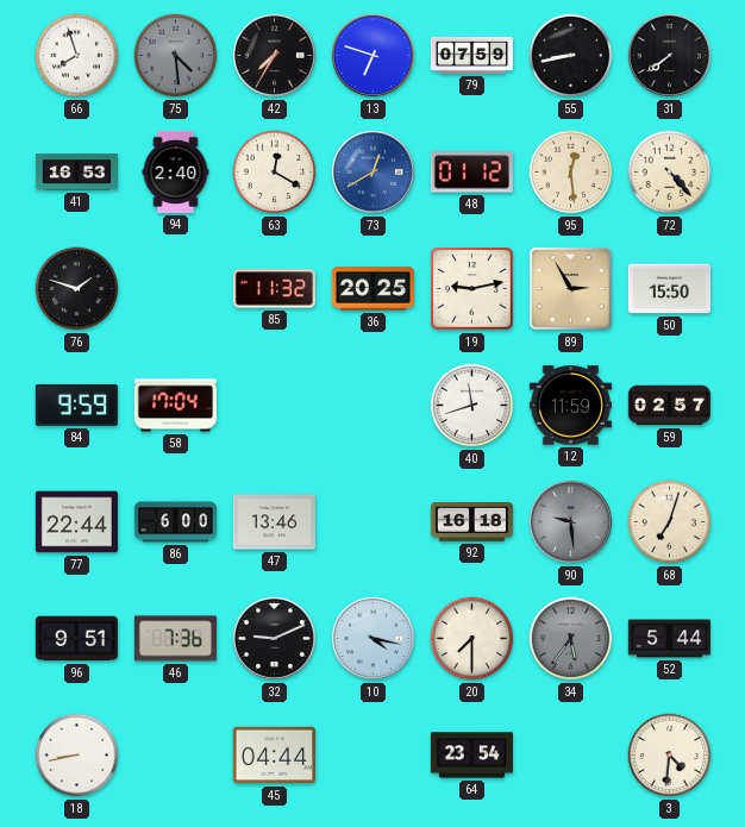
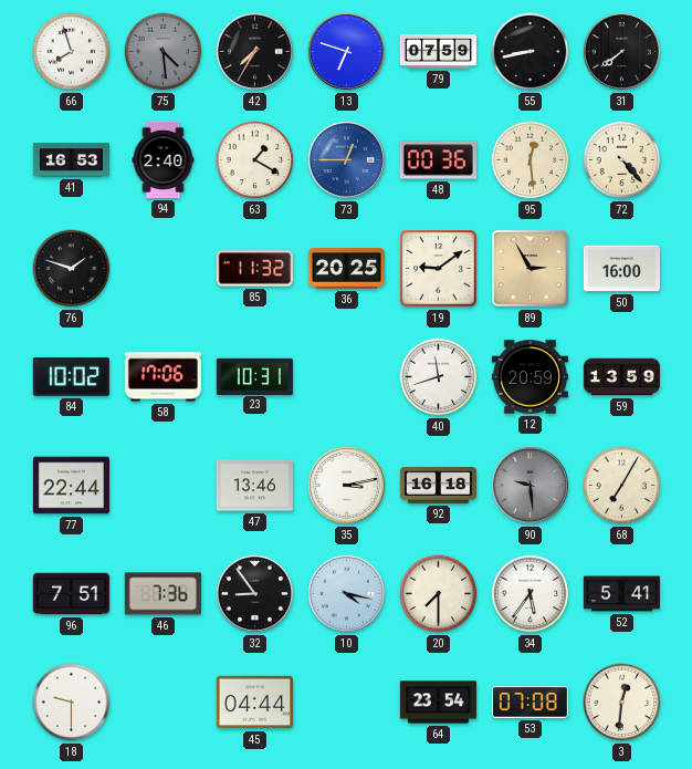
63: 12:20 -> 1:20
73: 12:40 -> 12:45
48: 01:12 -> 00:36
19: 9:13 -> 9:09
50: 15:50 -> 16:00
84: 9:59 -> 10:02
58: 17:04 -> 17:06
23: none -> 10:31
12: 11:59 -> 20:59
59: 02:57 -> 13:59
86: 6:00 -> none
35: none -> 3:13
68: 7:03 -> 7:05
96: 9:51 -> 7:51
32: 9:11 -> 8:54
34 dial: grey -> white
52: 5:44 -> 5:41
18: 8:43 -> 9:30
53: none -> 07:08
3: 4:31 -> 12:31
